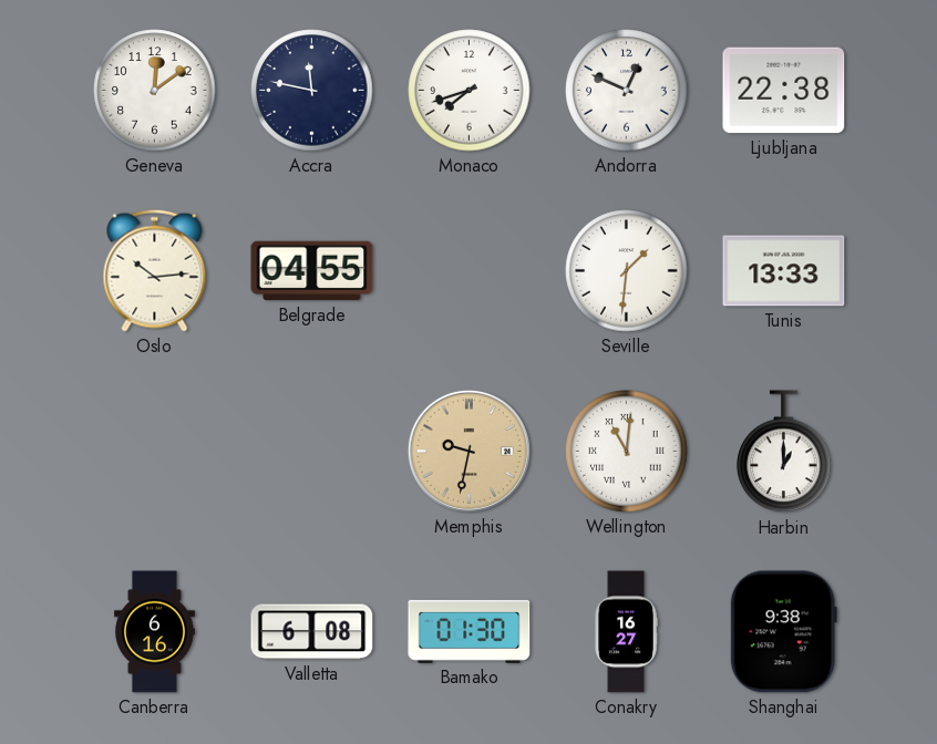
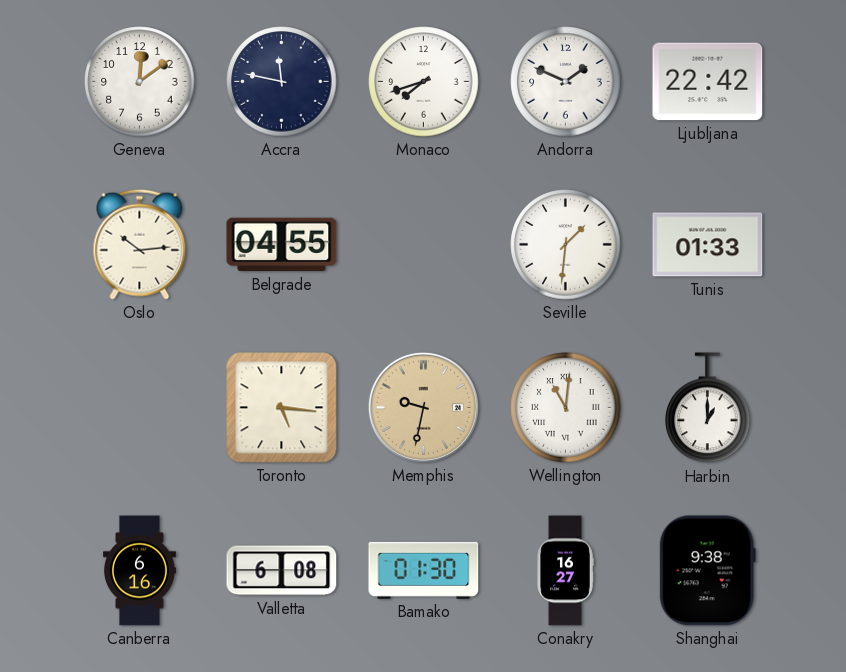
Andorra: 12:49 -> 1:49
Ljubljana: 22:38 -> 22:42
Tunis: 13:33 -> 01:33
Toronto: none -> 5:16
